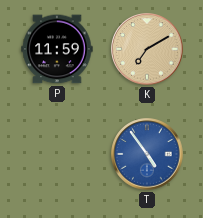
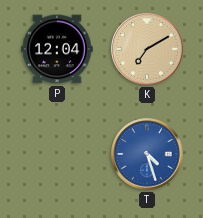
P: 11:59 -> 12:04
T: 4:54 -> 4:27
